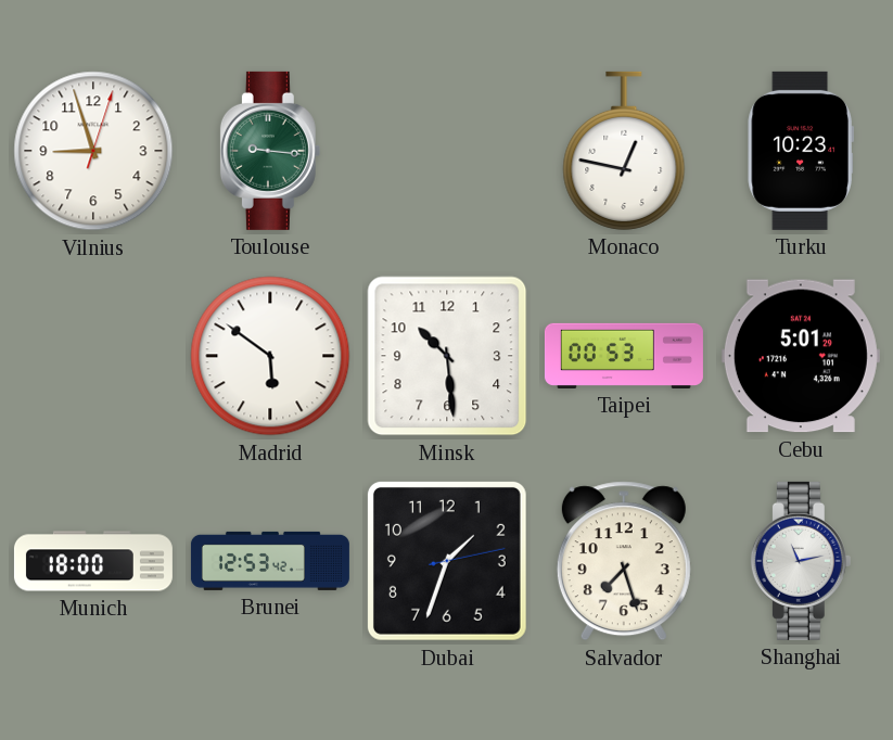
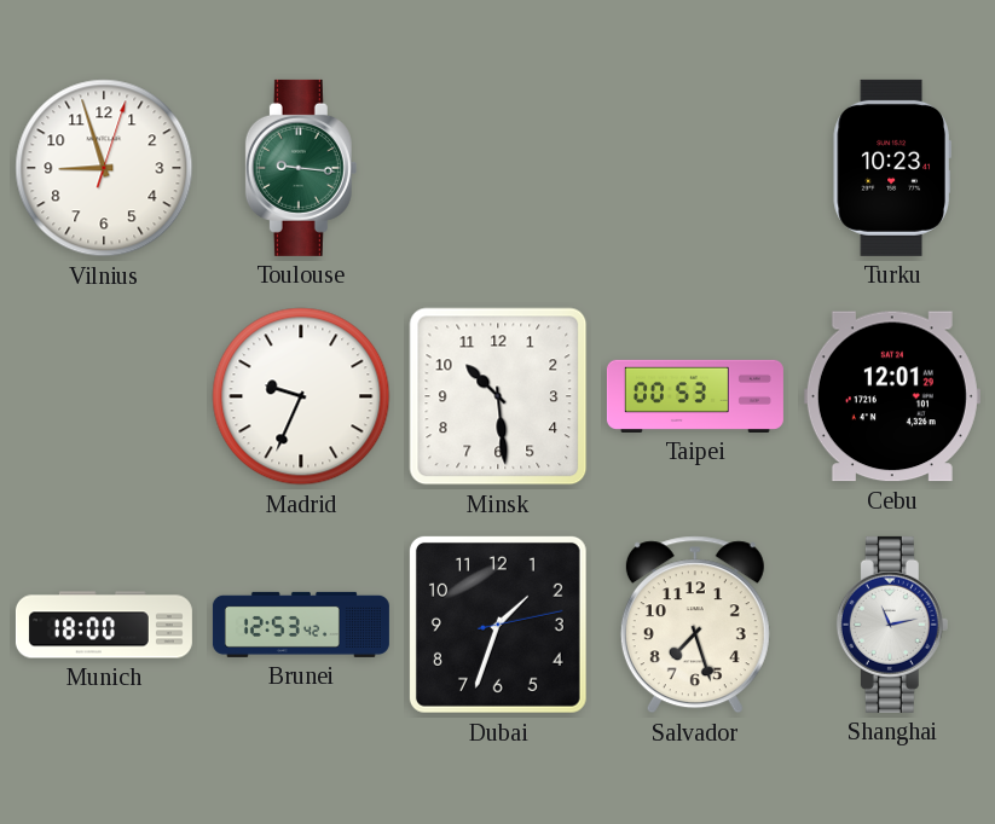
Monaco: 12:47 -> none
Madrid: 5:51 -> 9:34
Cebu: 5:01 -> 12:01
